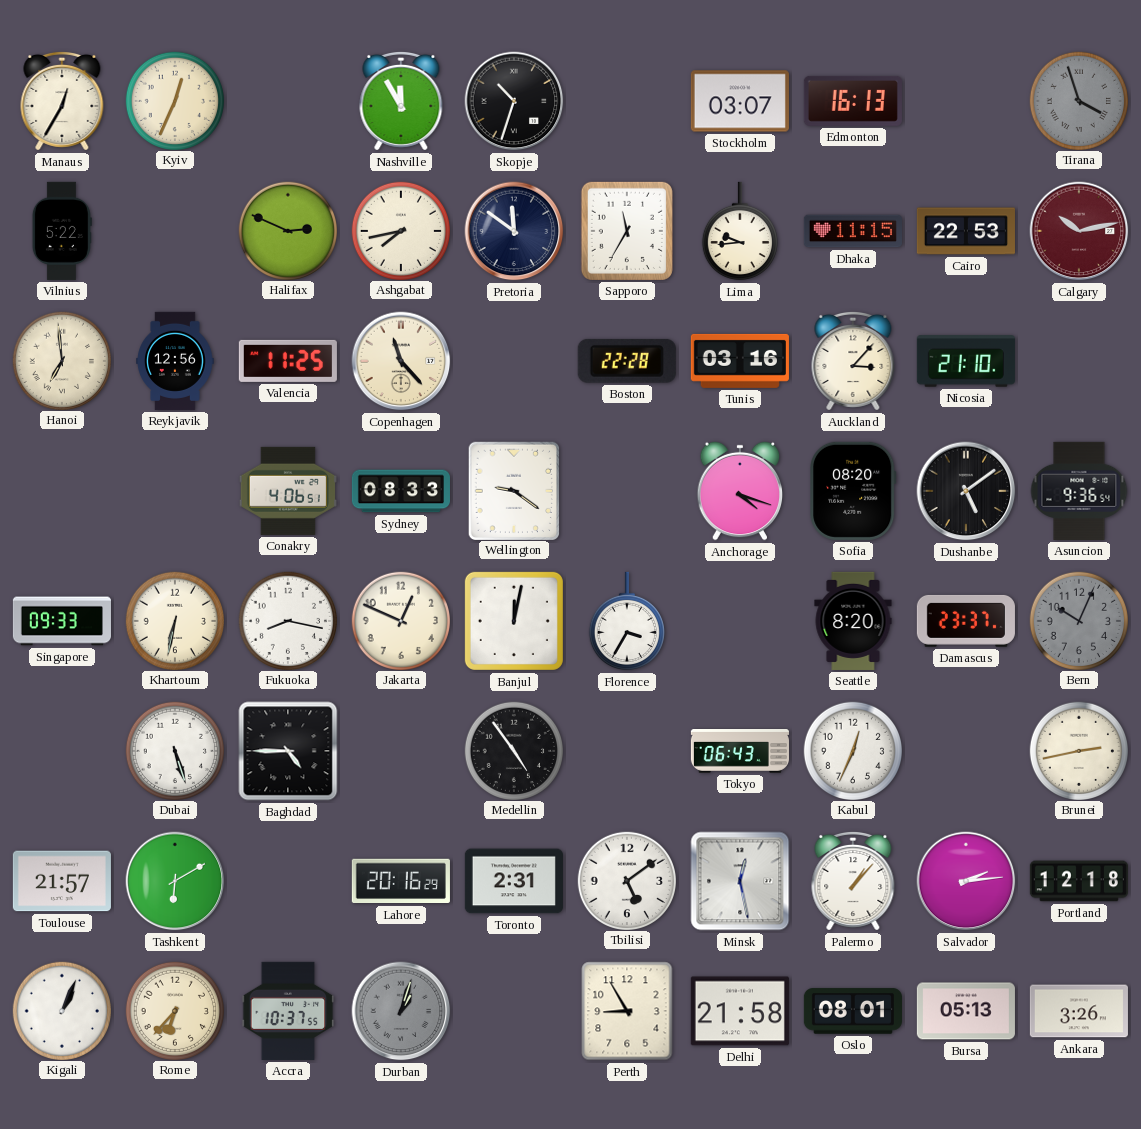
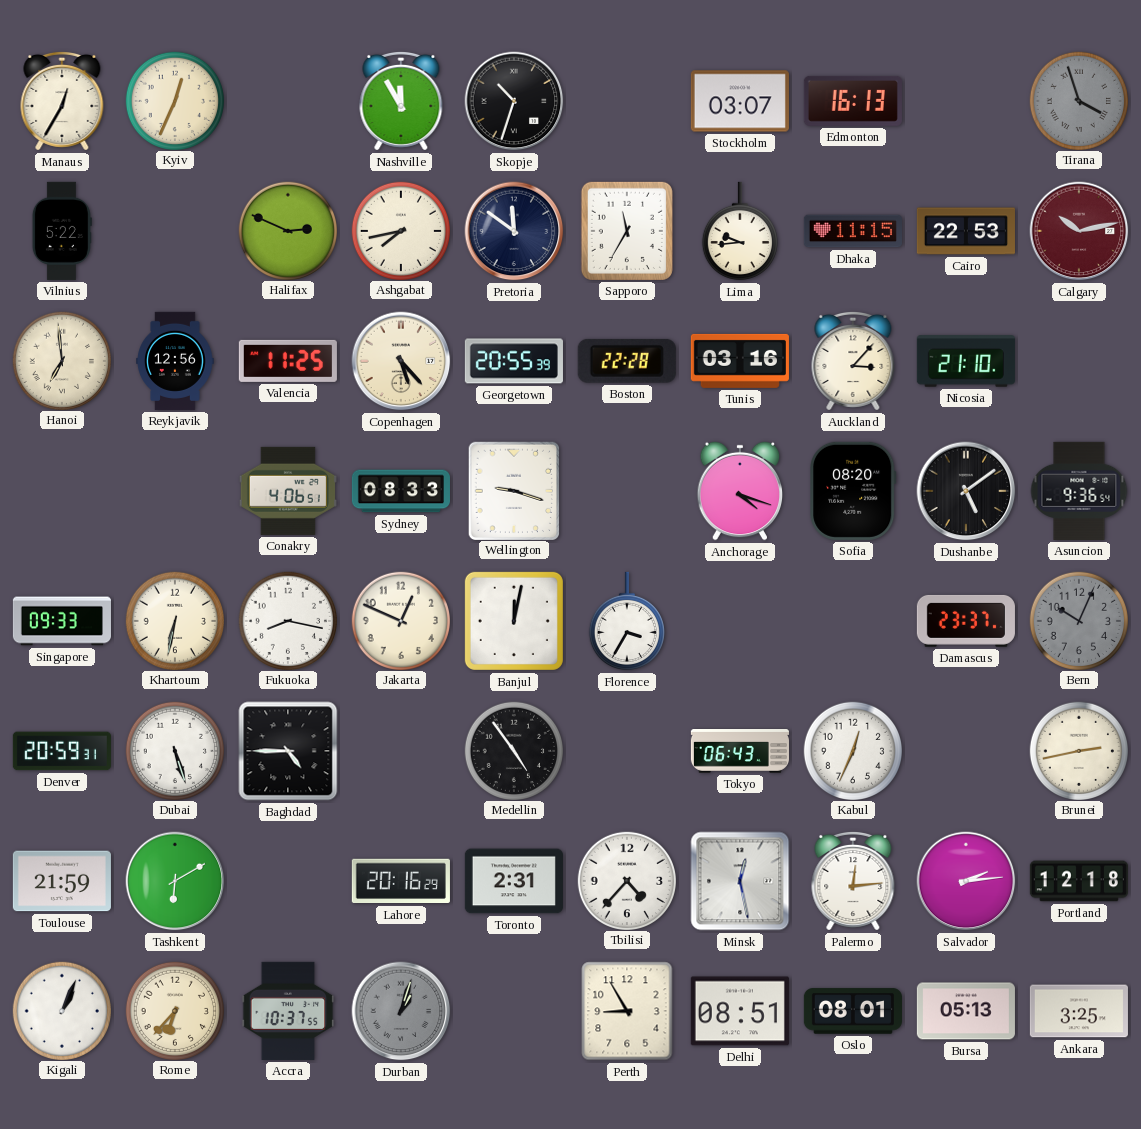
Copenhagen: 11:23 -> 5:23
Georgetown: none -> 20:55
Wellington: 9:21 -> 9:18
Seattle: 8:20 -> none
Denver: none -> 20:59
Toulouse: 21:57 -> 21:59
Tbilisi: 5:09 -> 4:37
Palermo: 1:07 -> 12:14
Delhi: 21:58 -> 08:51
Ankara: 3:26 -> 3:25
